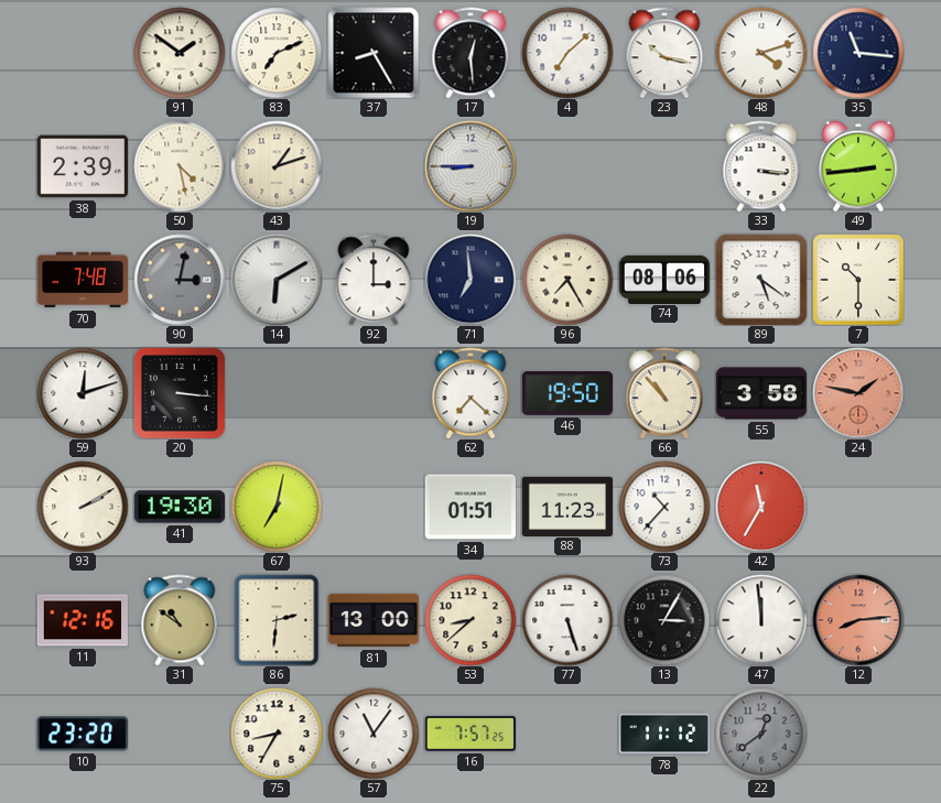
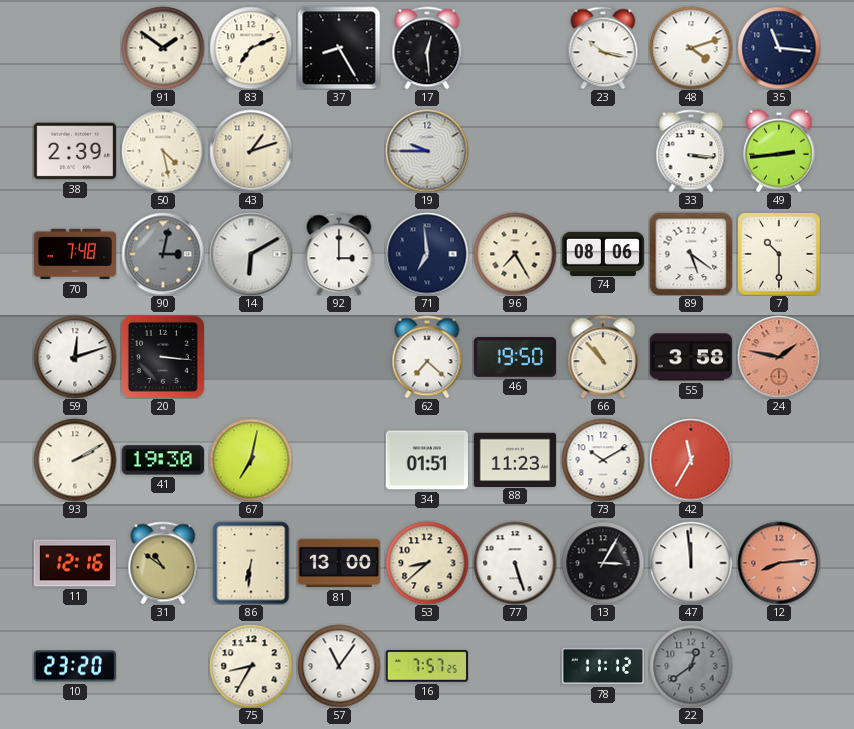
4: 7:08 -> none
19: 8:45 -> 9:45
73: 10:37 -> 10:10
86: 2:31 -> 6:31
